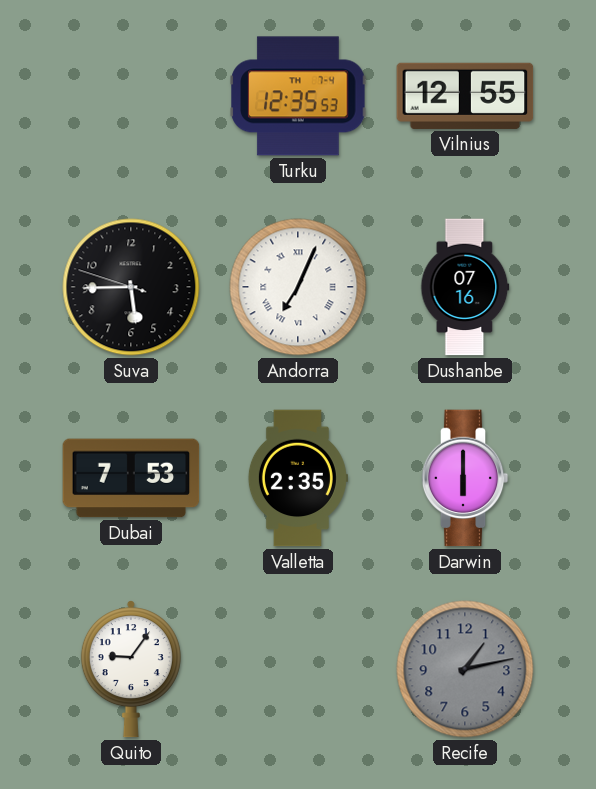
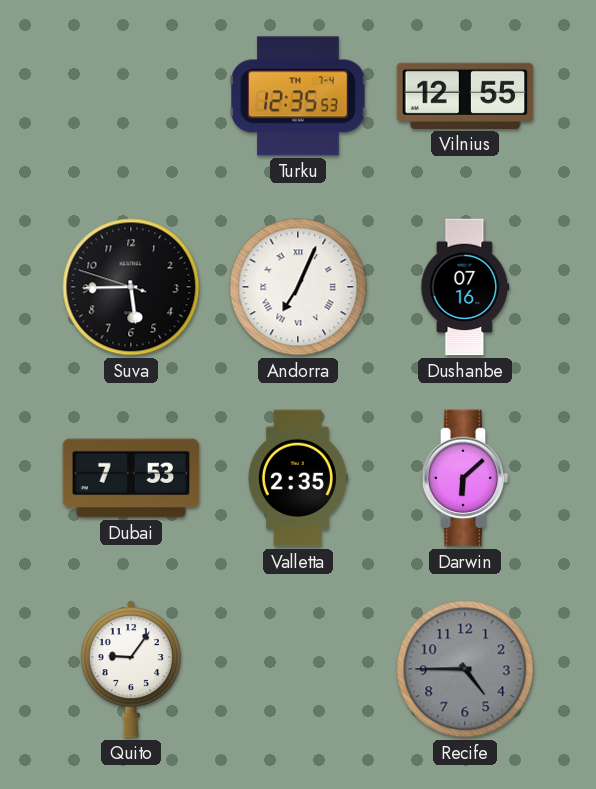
Darwin: 6:00 -> 6:08
Recife: 1:13 -> 4:45
